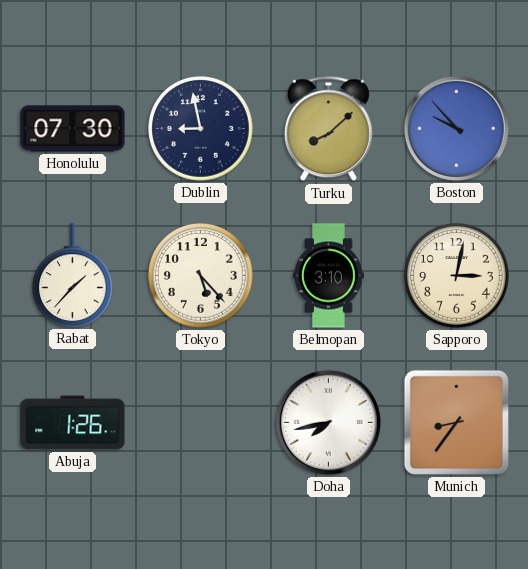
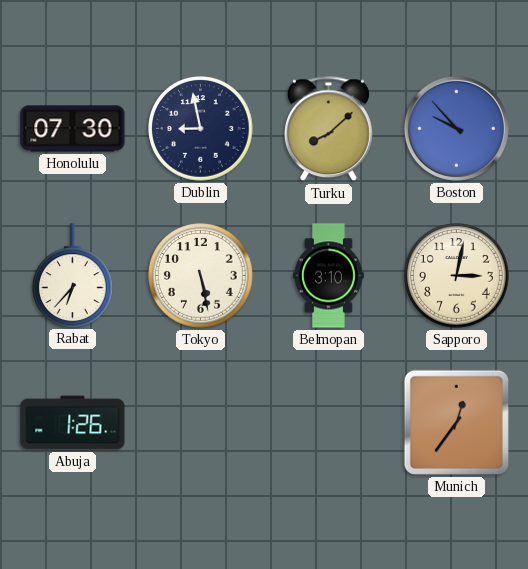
Rabat: 1:37 -> 6:37
Tokyo: 5:23 -> 5:28
Doha: 7:43 -> none
Munich: 8:36 -> 12:36
